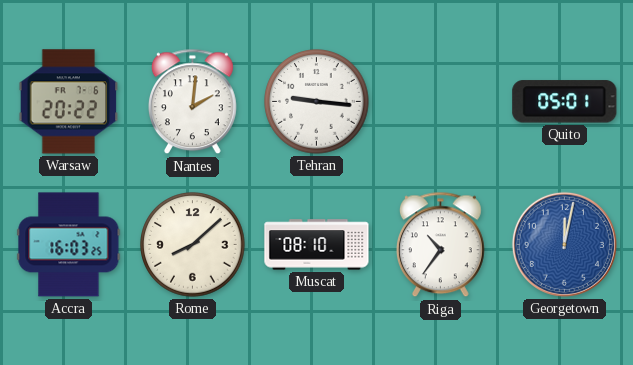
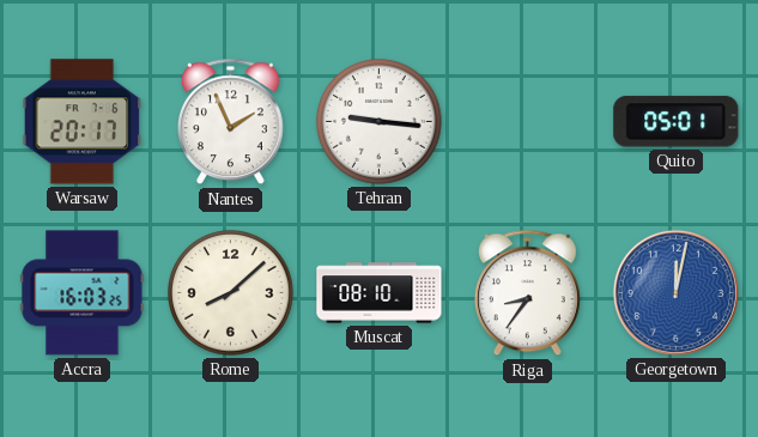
Warsaw: 20:22 -> 20:17
Nantes: 2:01 -> 1:56
Riga: 10:36 -> 8:36
